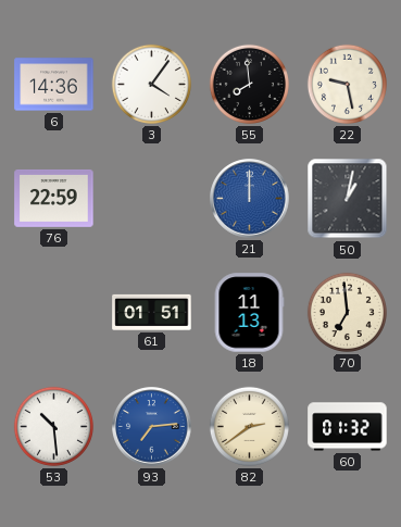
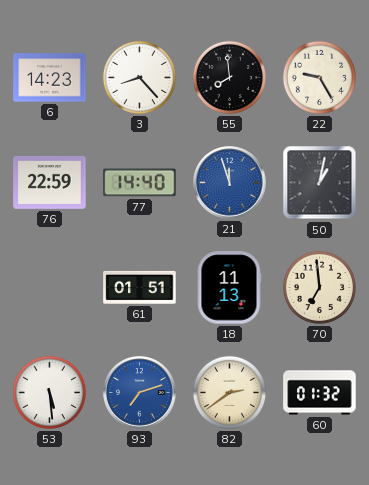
6: 14:36 -> 14:23
3: 4:06 -> 8:23
22: 9:28 -> 9:25
77: none -> 14:40
21: 12:00 -> 11:57
53: 10:29 -> 5:29
93: 7:14 -> 7:12
